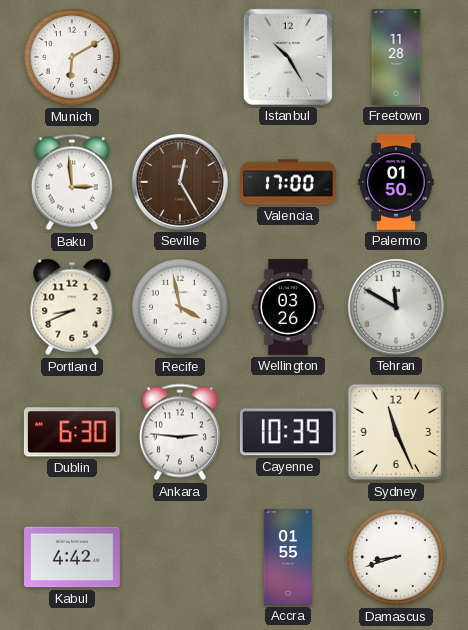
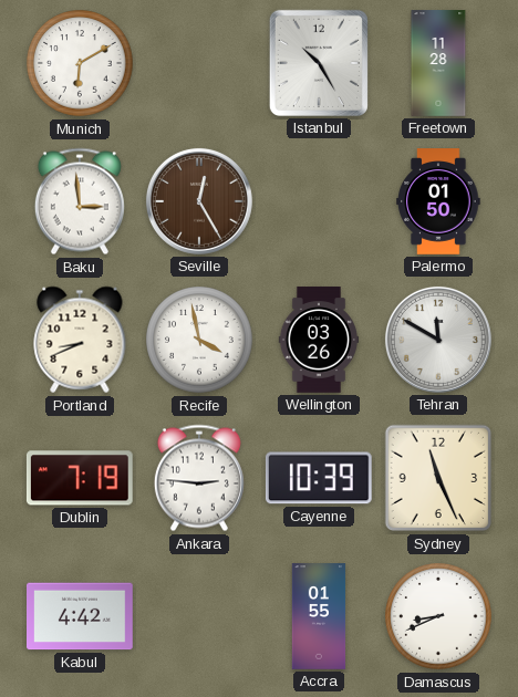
Valencia: 17:00 -> none
Dublin: 6:30 -> 7:19
Damascus: 8:42 -> 8:41
